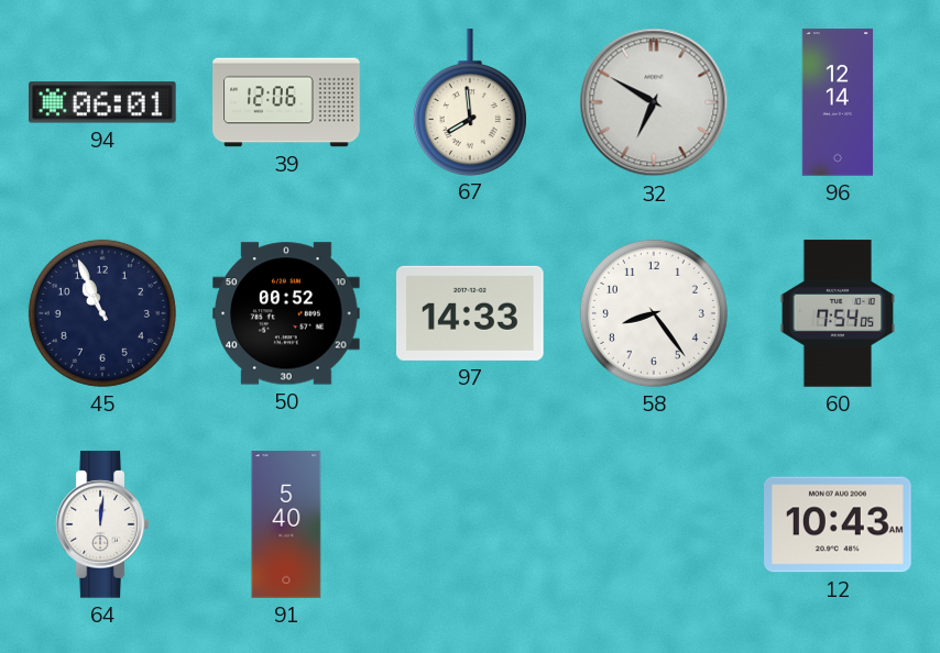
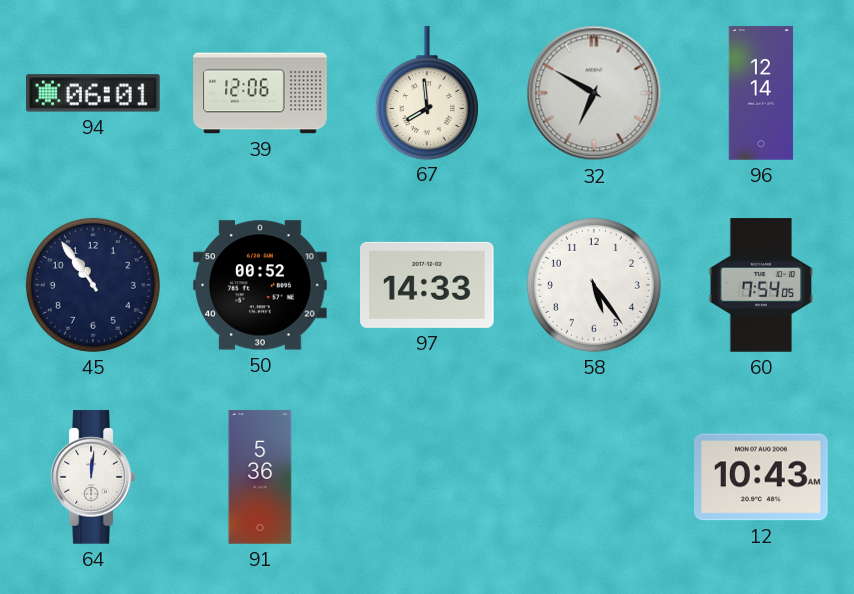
45: 10:56 -> 10:54
58: 8:24 -> 5:24
91: 5:40 -> 5:36
